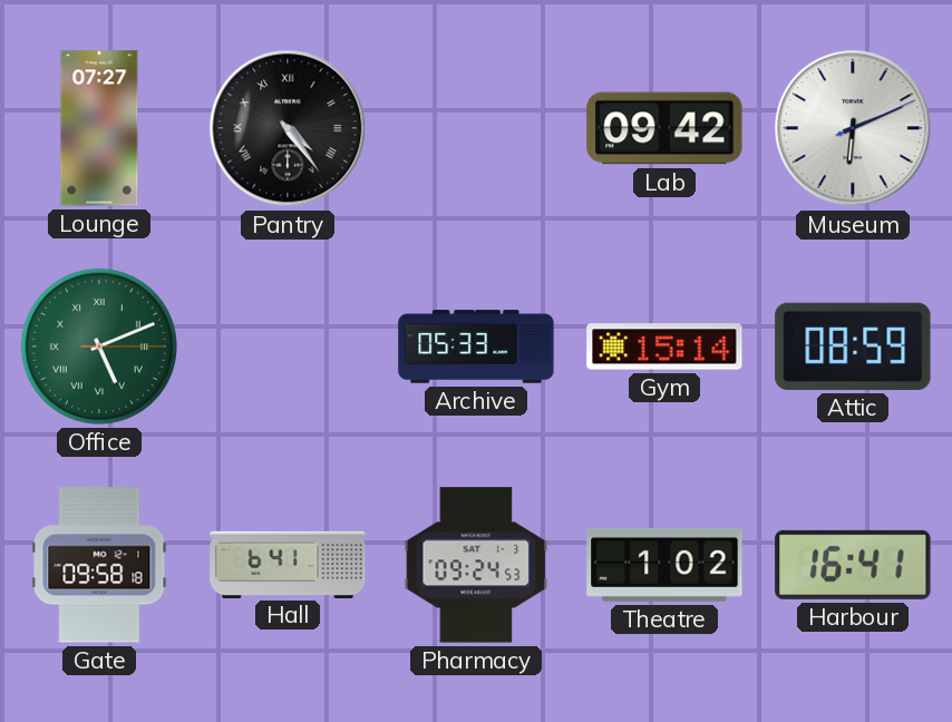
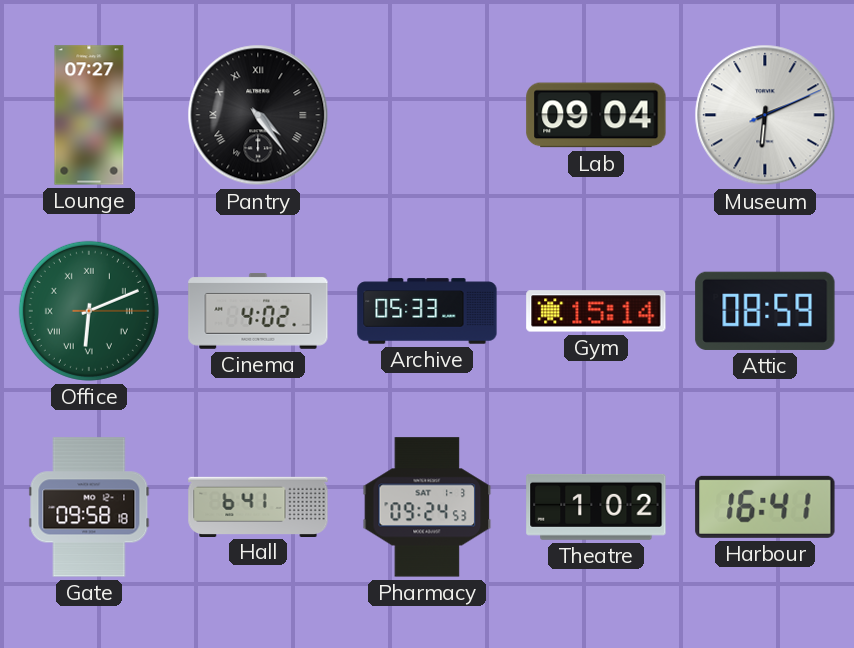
Lab: 09:42 -> 09:04
Office: 5:11 -> 6:11
Cinema: none -> 4:02
